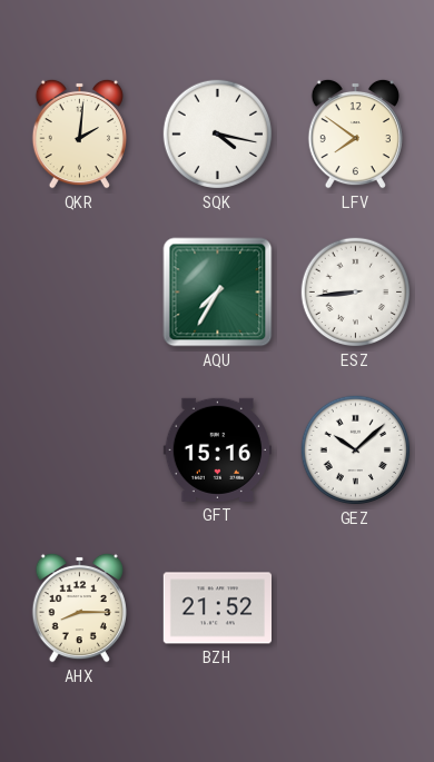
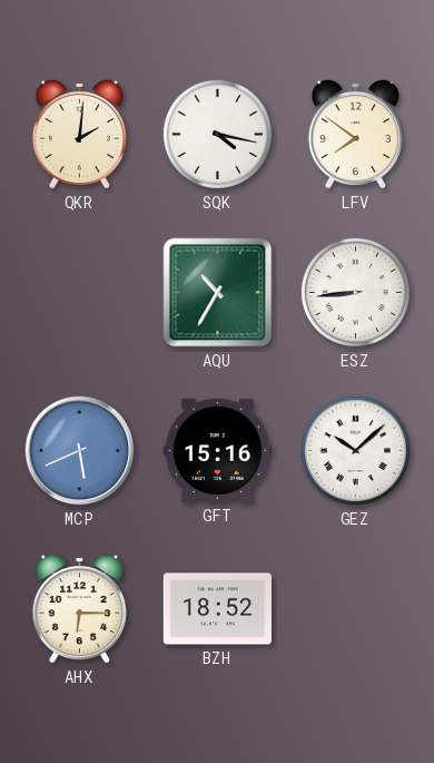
AQU: 7:35 -> 10:35
MCP: none -> 5:41
AHX: 8:15 -> 6:15
BZH: 21:52 -> 18:52
